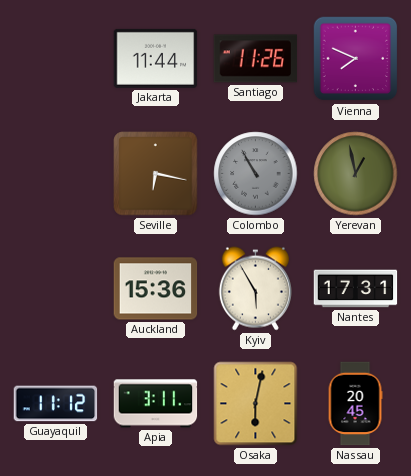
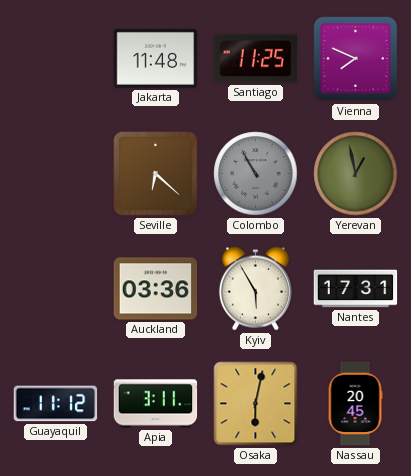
Jakarta: 11:44 -> 11:48
Santiago: 11:26 -> 11:25
Seville: 6:17 -> 6:22
Auckland: 15:36 -> 03:36
